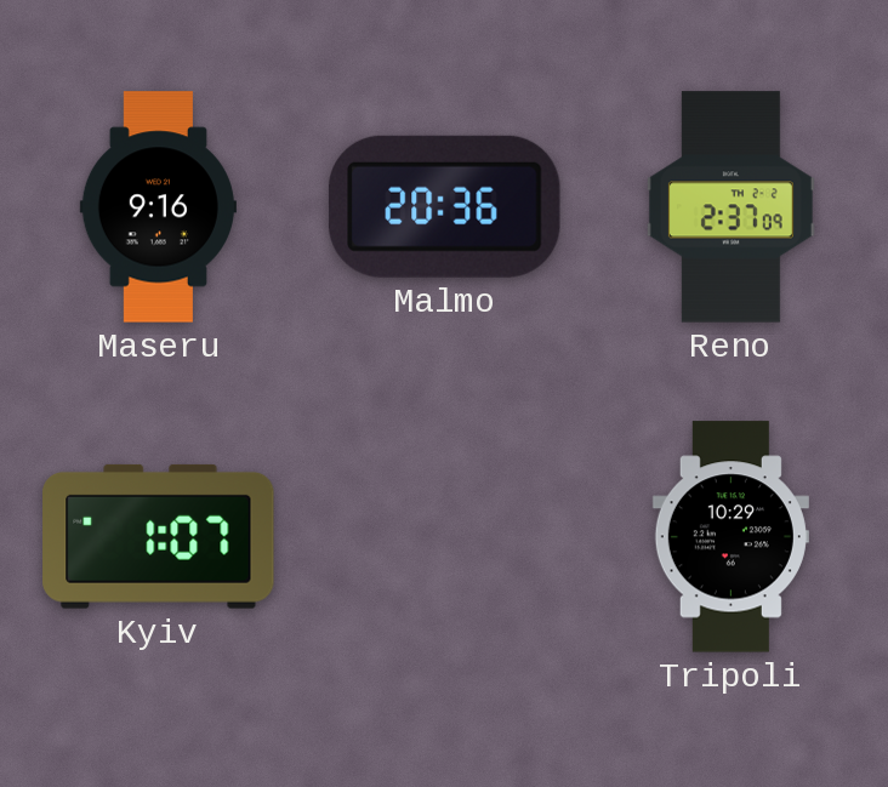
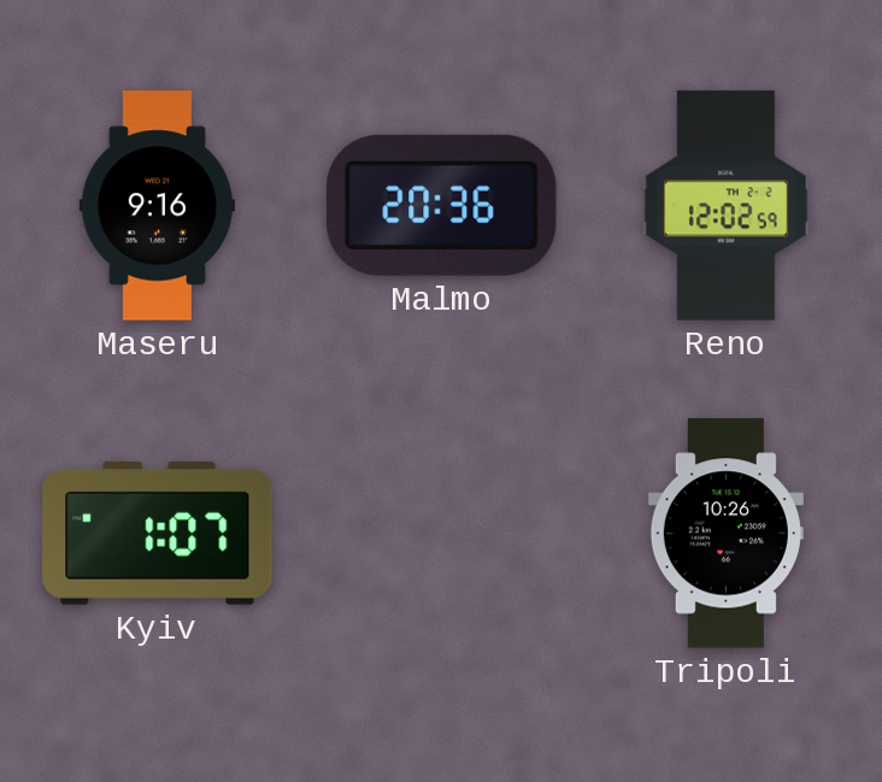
Reno: 2:37 -> 12:02
Tripoli: 10:29 -> 10:26
